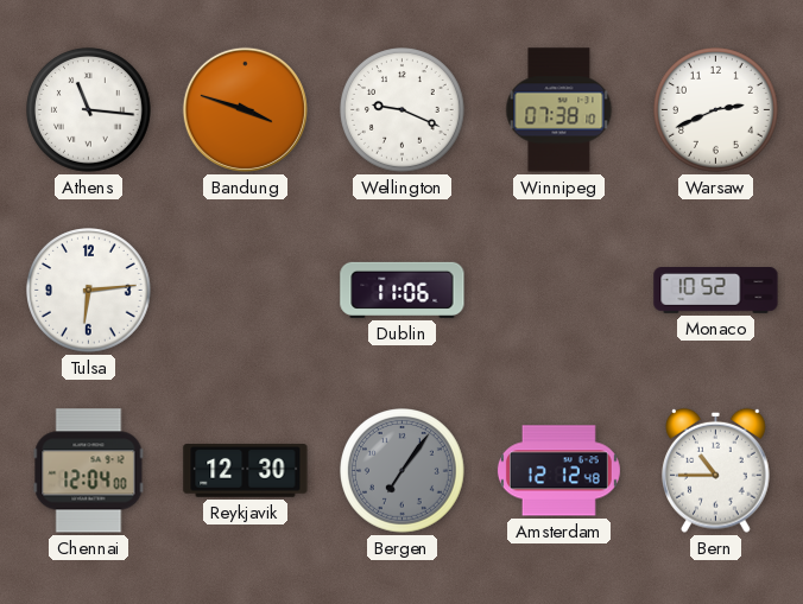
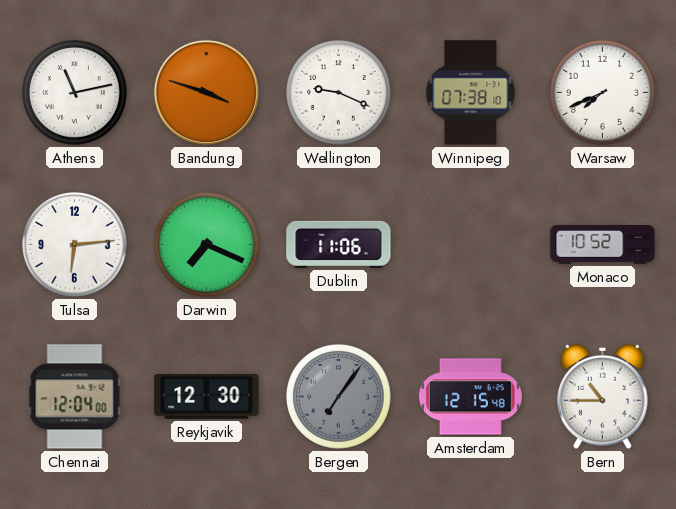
Athens: 11:16 -> 11:13
Warsaw: 2:41 -> 7:41
Darwin: none -> 7:19
Amsterdam: 12:12 -> 12:15
